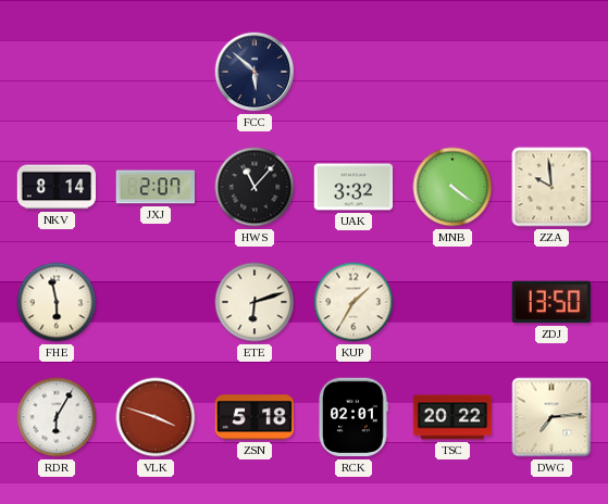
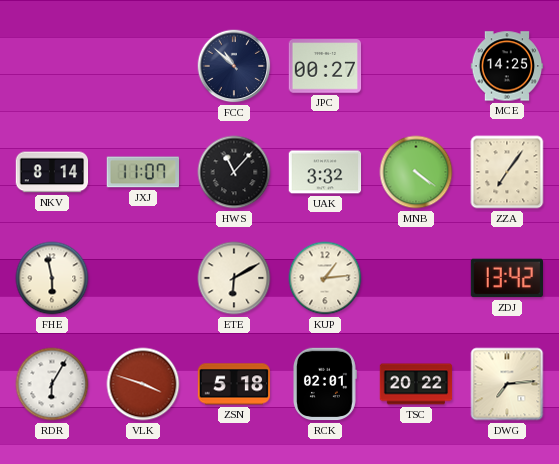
FCC: 5:52 -> 10:52
JPC: none -> 00:27
MCE: none -> 14:25
JXJ: 2:07 -> 11:07
ZZA: 9:59 -> 7:06
ETE: 6:12 -> 6:10
KUP: 1:35 -> 1:14
ZDJ: 13:50 -> 13:42
